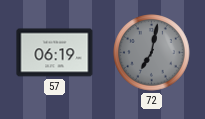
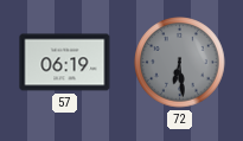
72: 7:02 -> 6:29
